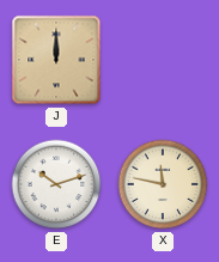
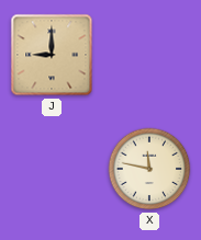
J: 12:00 -> 9:00
E: 10:12 -> none
